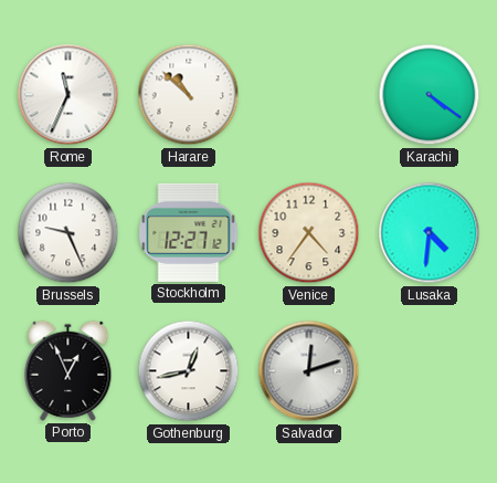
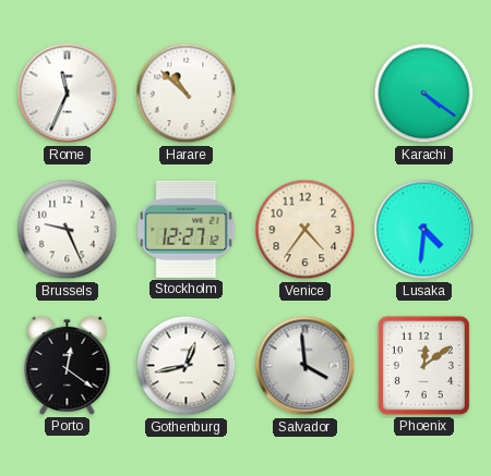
Porto: 12:56 -> 12:21
Salvador: 12:12 -> 3:59
Phoenix: none -> 12:09
